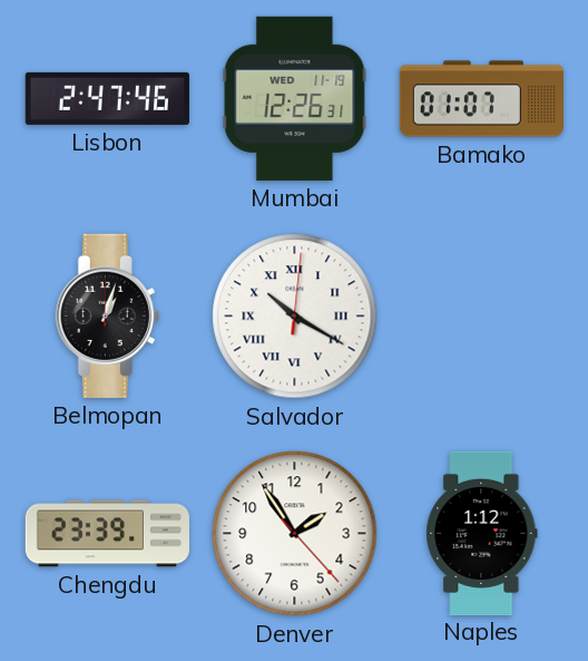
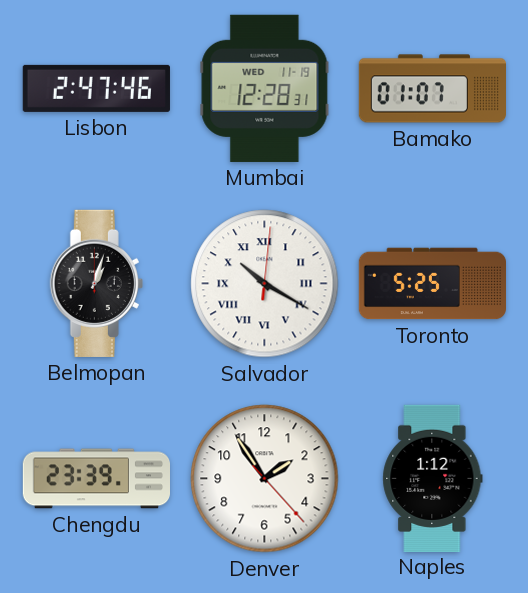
Mumbai: 12:26 -> 12:28
Toronto: none -> 5:25
